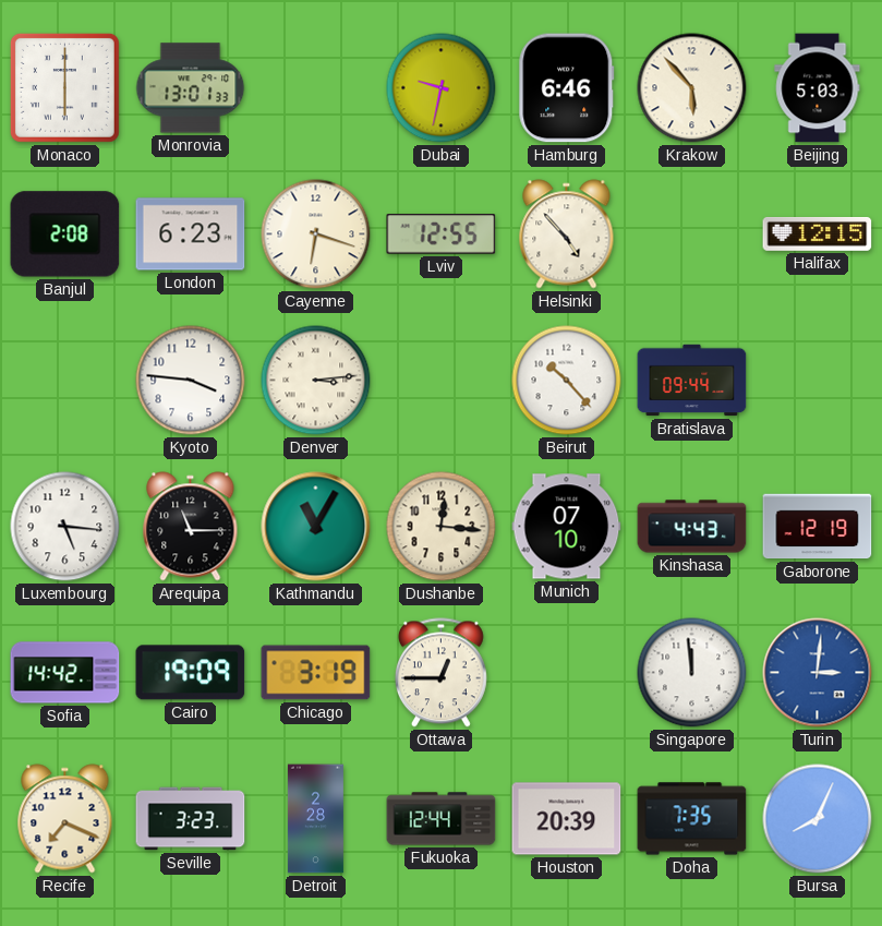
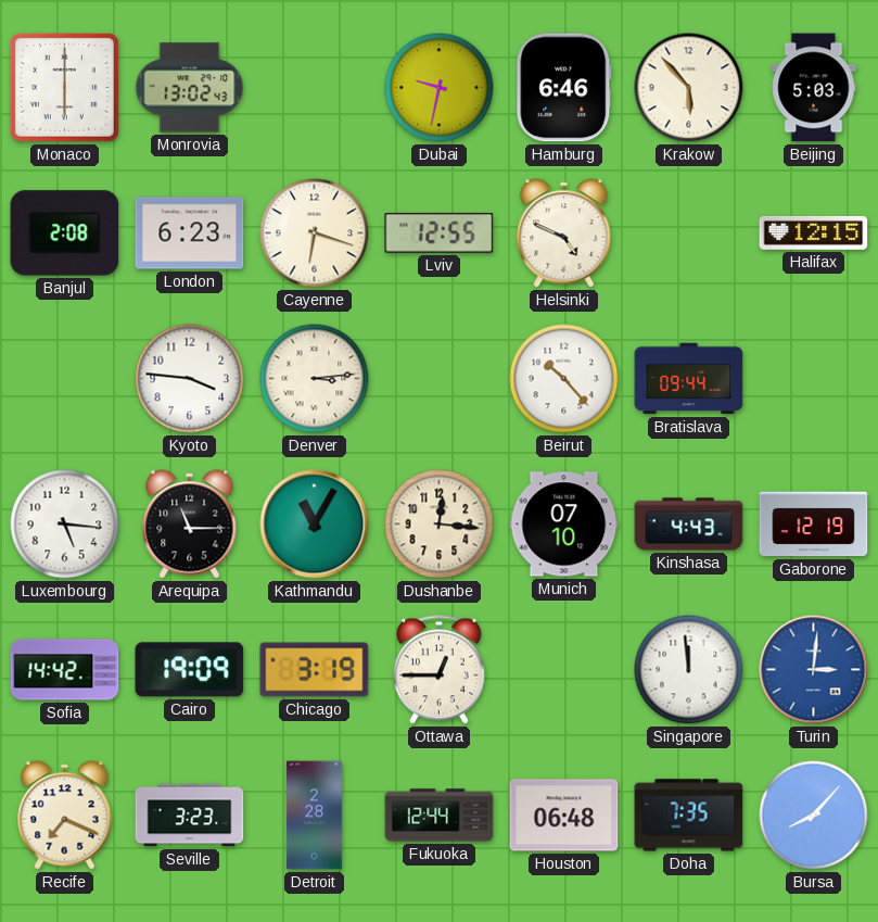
Monrovia: 13:01 -> 13:02
Helsinki: 4:53 -> 4:49
Houston: 20:39 -> 06:48
Bursa: 8:04 -> 8:07
